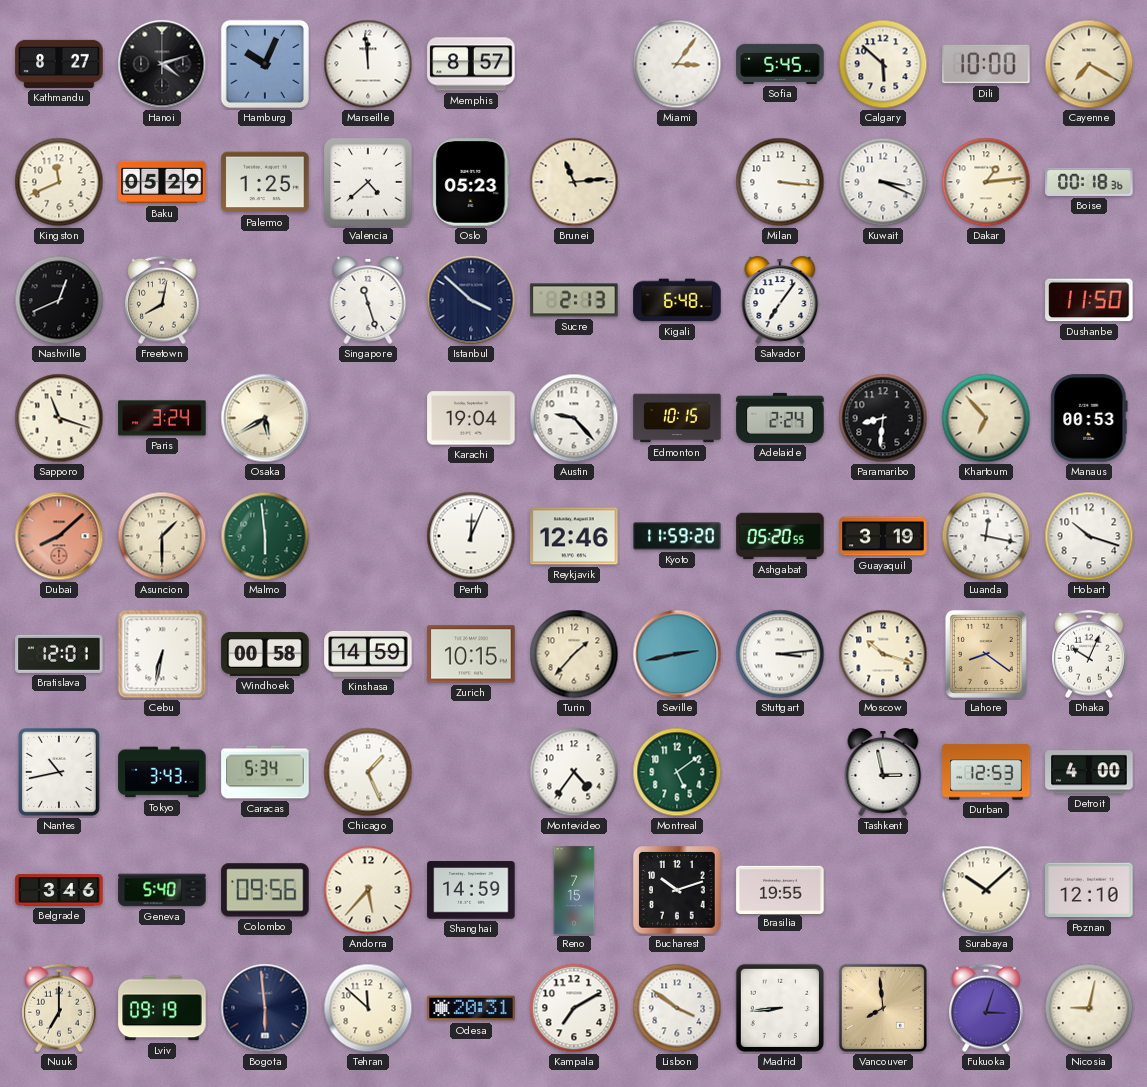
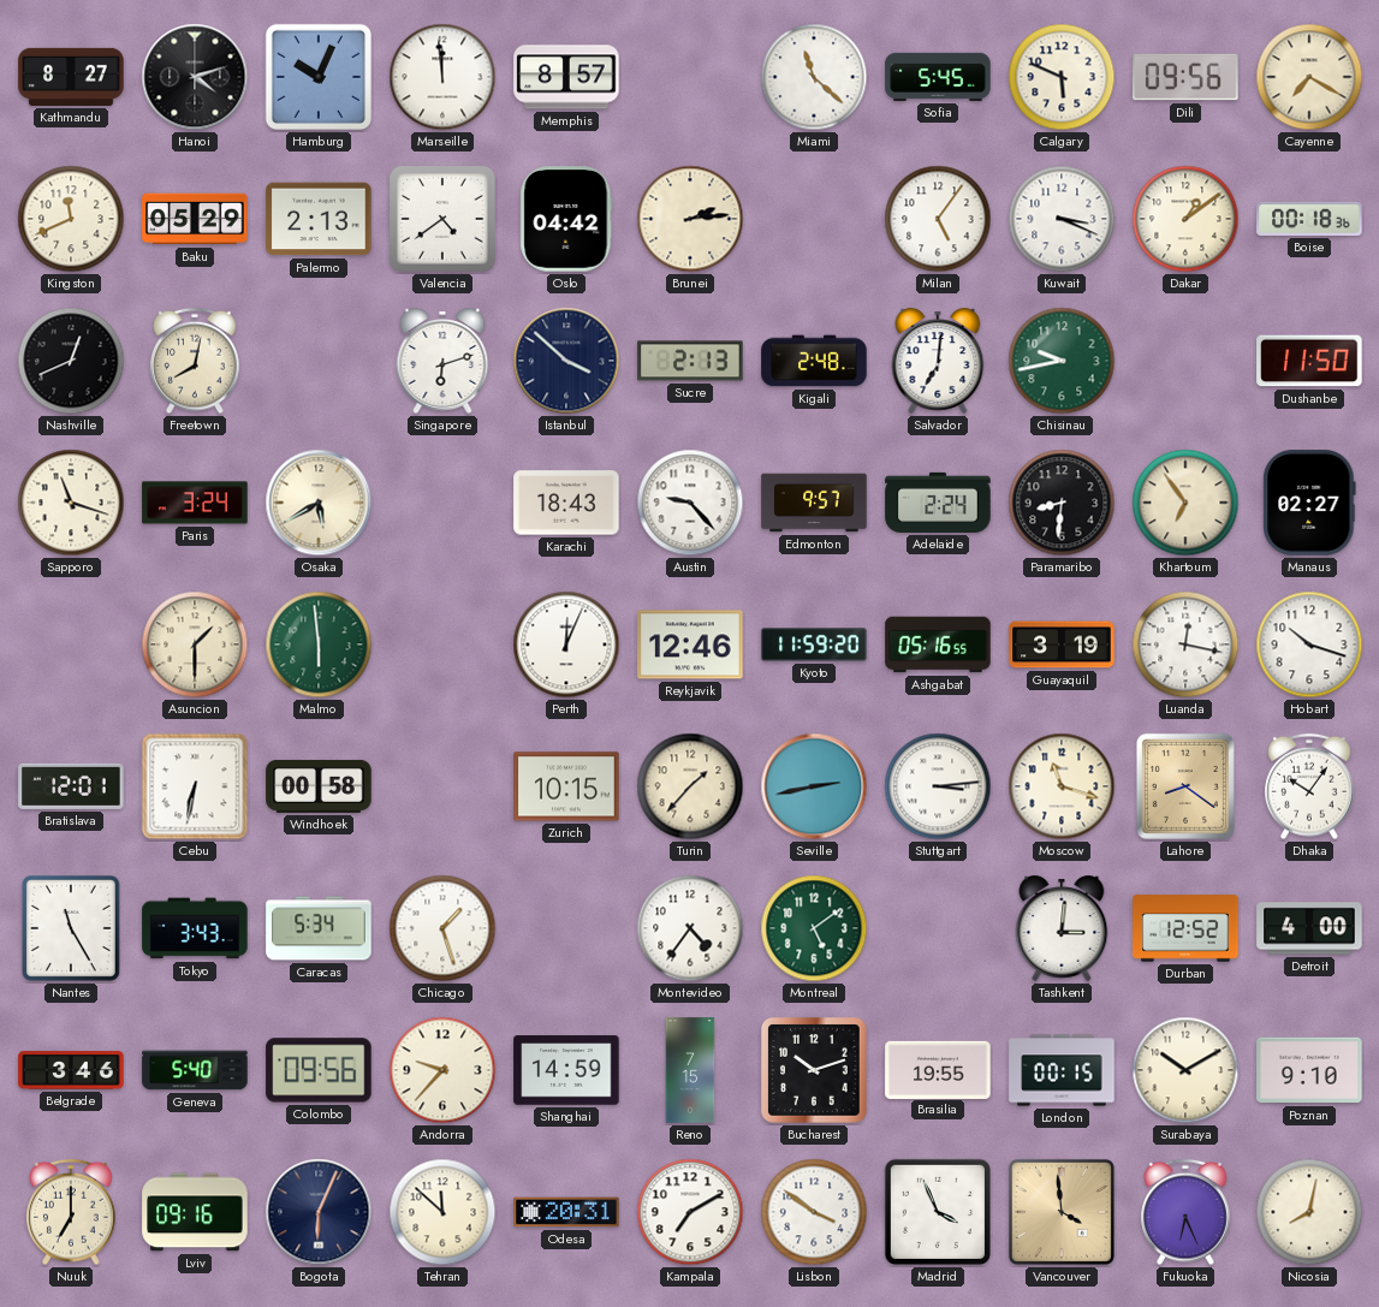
Miami: 3:06 -> 11:22
Calgary: 5:52 -> 5:49
Dili: 10:00 -> 09:56
Palermo: 1:25 -> 2:13
Valencia: 4:38 -> 4:39
Oslo: 05:23 -> 04:42
Brunei: 11:14 -> 2:14
Milan: 3:16 -> 5:06
Dakar: 1:14 -> 1:09
Singapore: 11:27 -> 6:12
Kigali: 6:48 -> 2:48
Salvador: 7:06 -> 7:01
Chisinau: none -> 9:43
Karachi: 19:04 -> 18:43
Edmonton: 10:15 -> 9:57
Khartoum: 6:53 -> 6:54
Manaus: 00:53 -> 02:27
Dubai: 8:08 -> none
Ashgabat: 05:20 -> 05:16
Kinshasa: 14:59 -> none
Moscow: 10:18 -> 11:18
Dhaka: 10:04 -> 10:06
Nantes: 10:43 -> 11:25
Chicago: 1:26 -> 1:27
Tashkent: 2:58 -> 3:01
Durban: 12:53 -> 12:52
Andorra: 5:37 -> 9:37
London: none -> 00:15
Surabaya: 10:08 -> 10:10
Poznan: 12:10 -> 9:10
Lviv: 09:19 -> 09:16
Bogota: 5:59 -> 6:04
Madrid: 8:44 -> 3:56
Vancouver: 7:59 -> 3:59
Fukuoka: 3:03 -> 6:26
Nicosia: 9:02 -> 8:02
